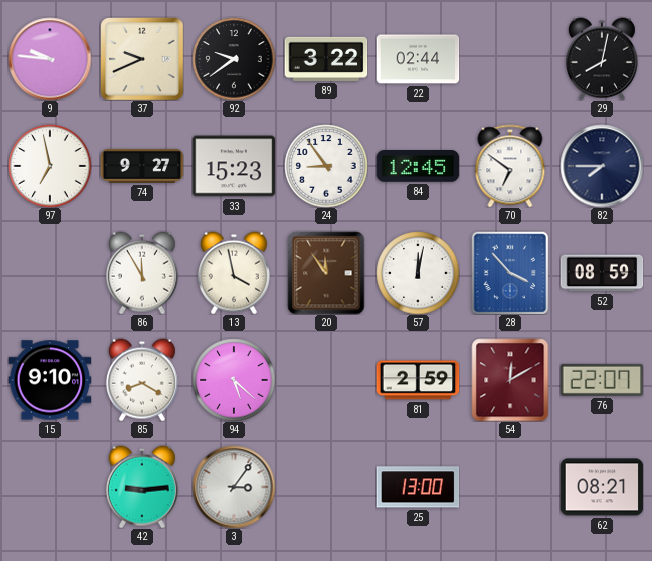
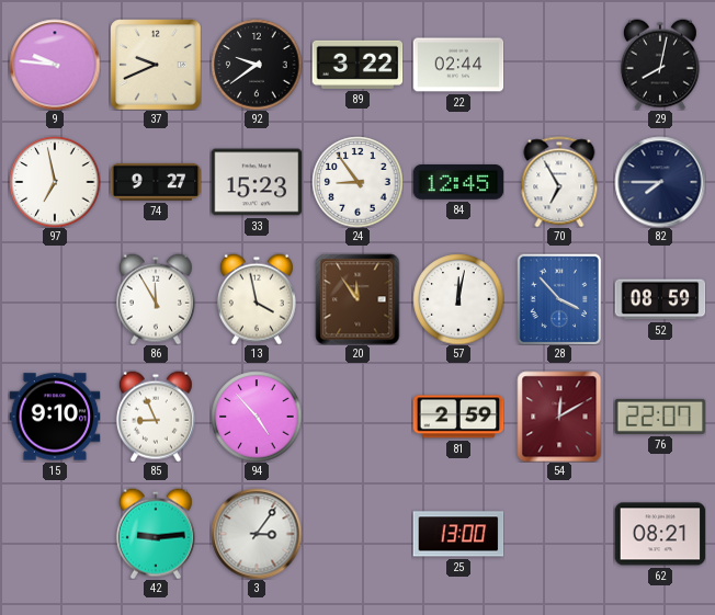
70: 6:51 -> 6:55
85: 8:20 -> 8:56
94: 5:22 -> 4:53
